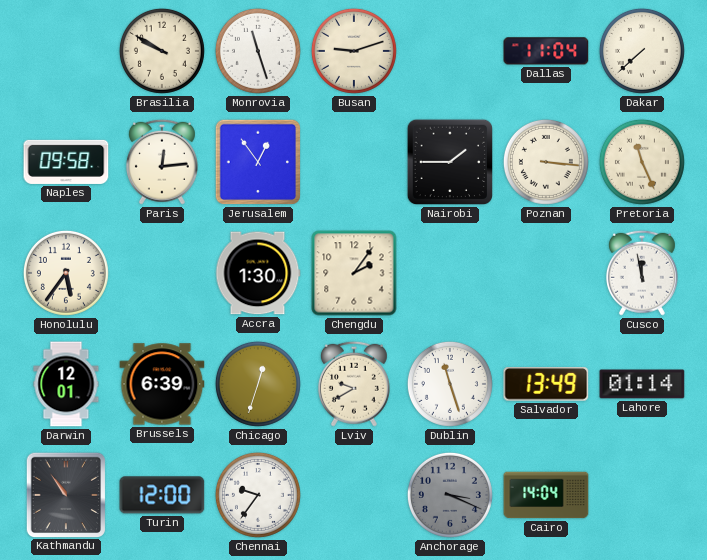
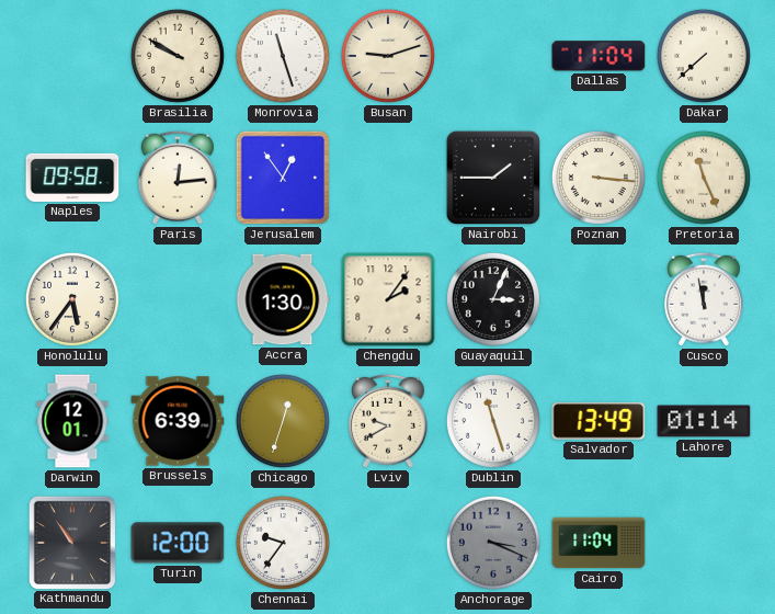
Guayaquil: none -> 3:04
Cairo: 14:04 -> 11:04
